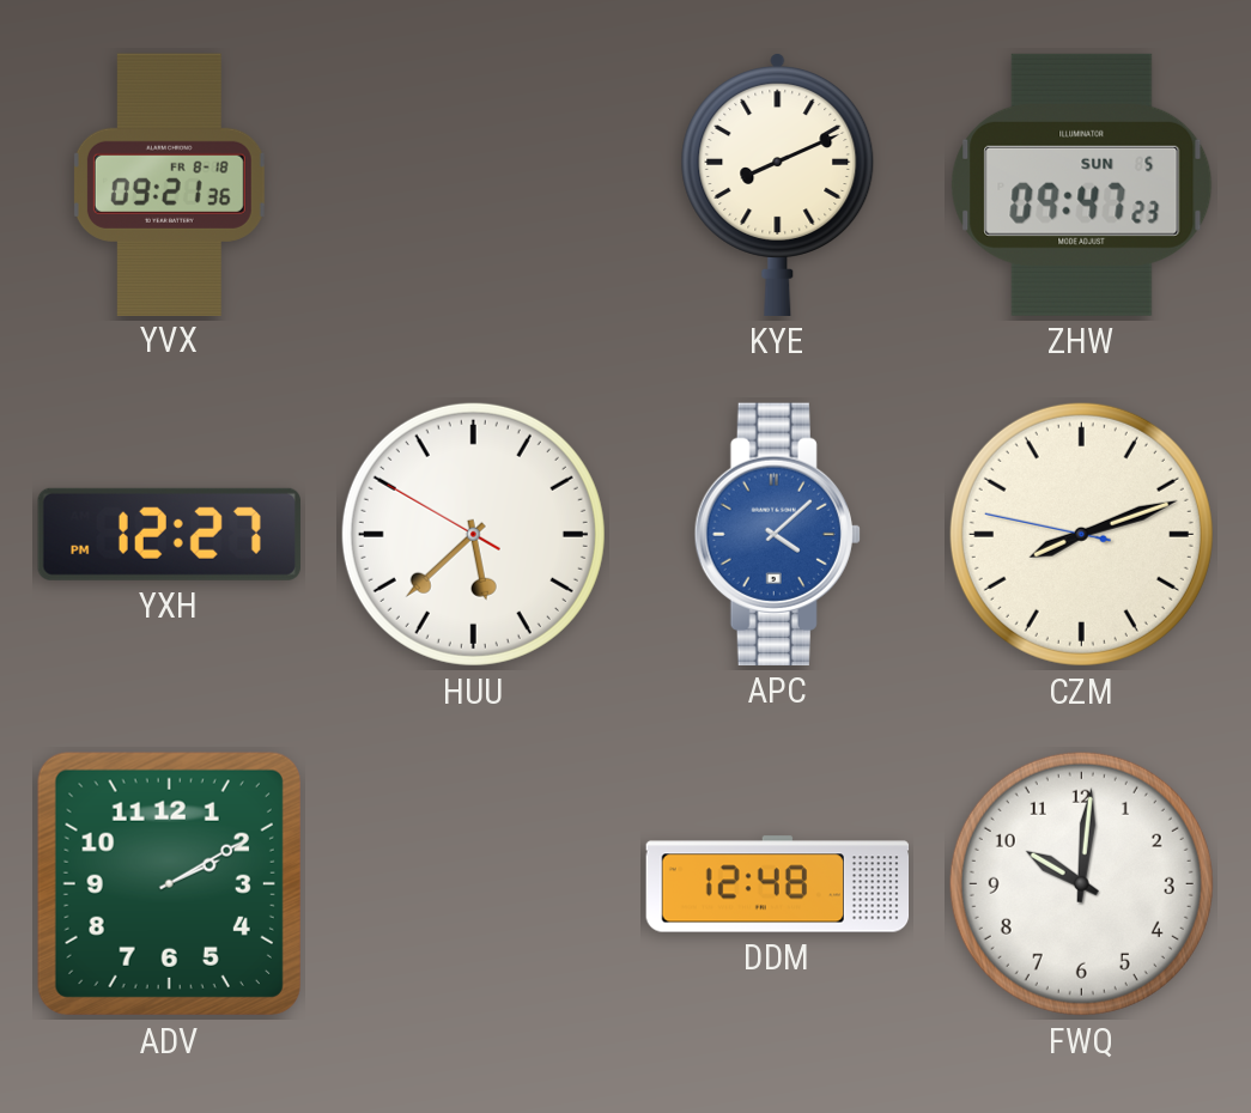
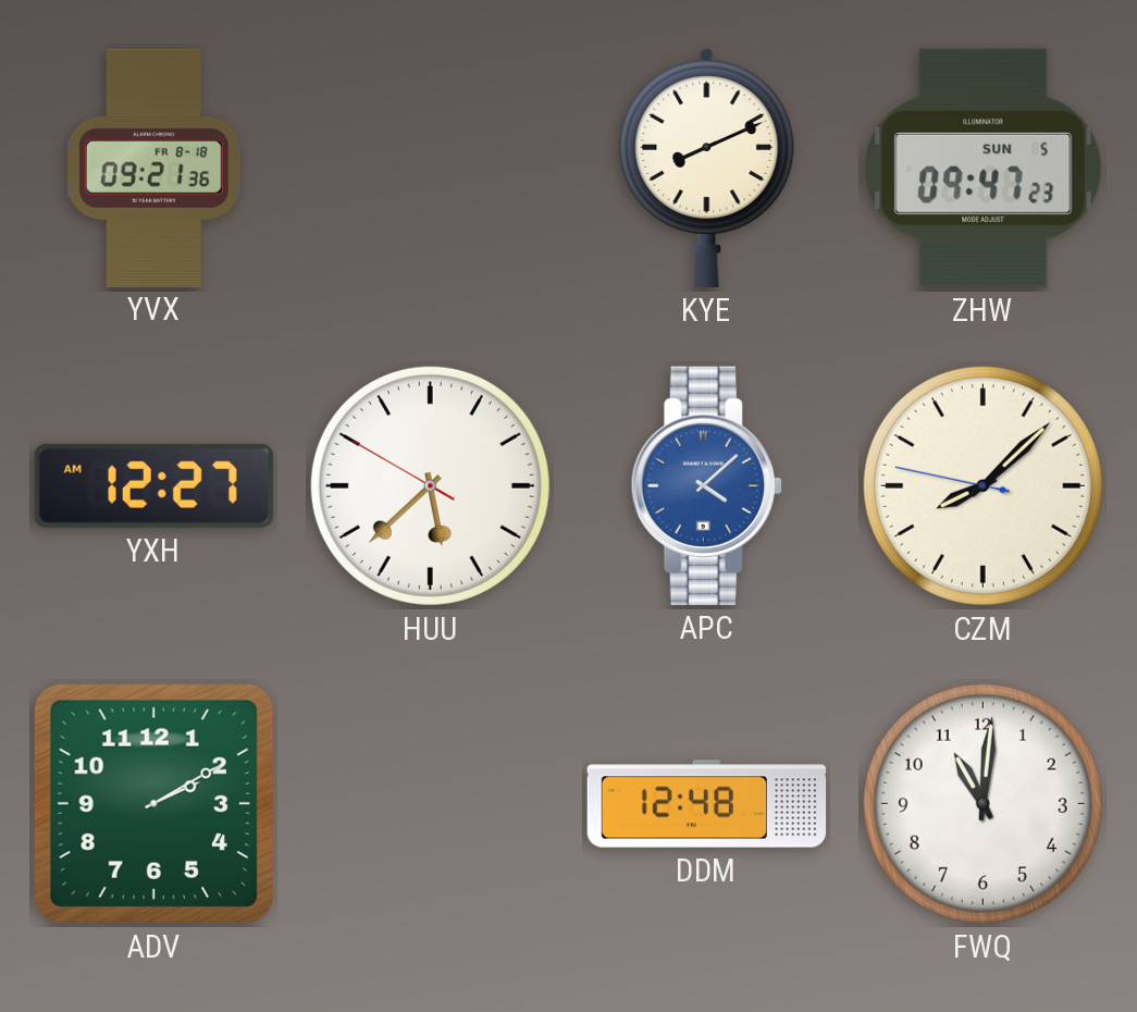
YXH: 12:27 PM -> 12:27 AM
CZM: 8:11 -> 8:07
FWQ: 10:01 -> 11:01
